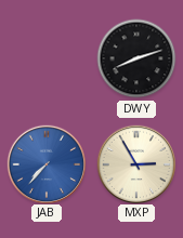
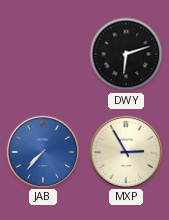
DWY: 8:12 -> 6:12
